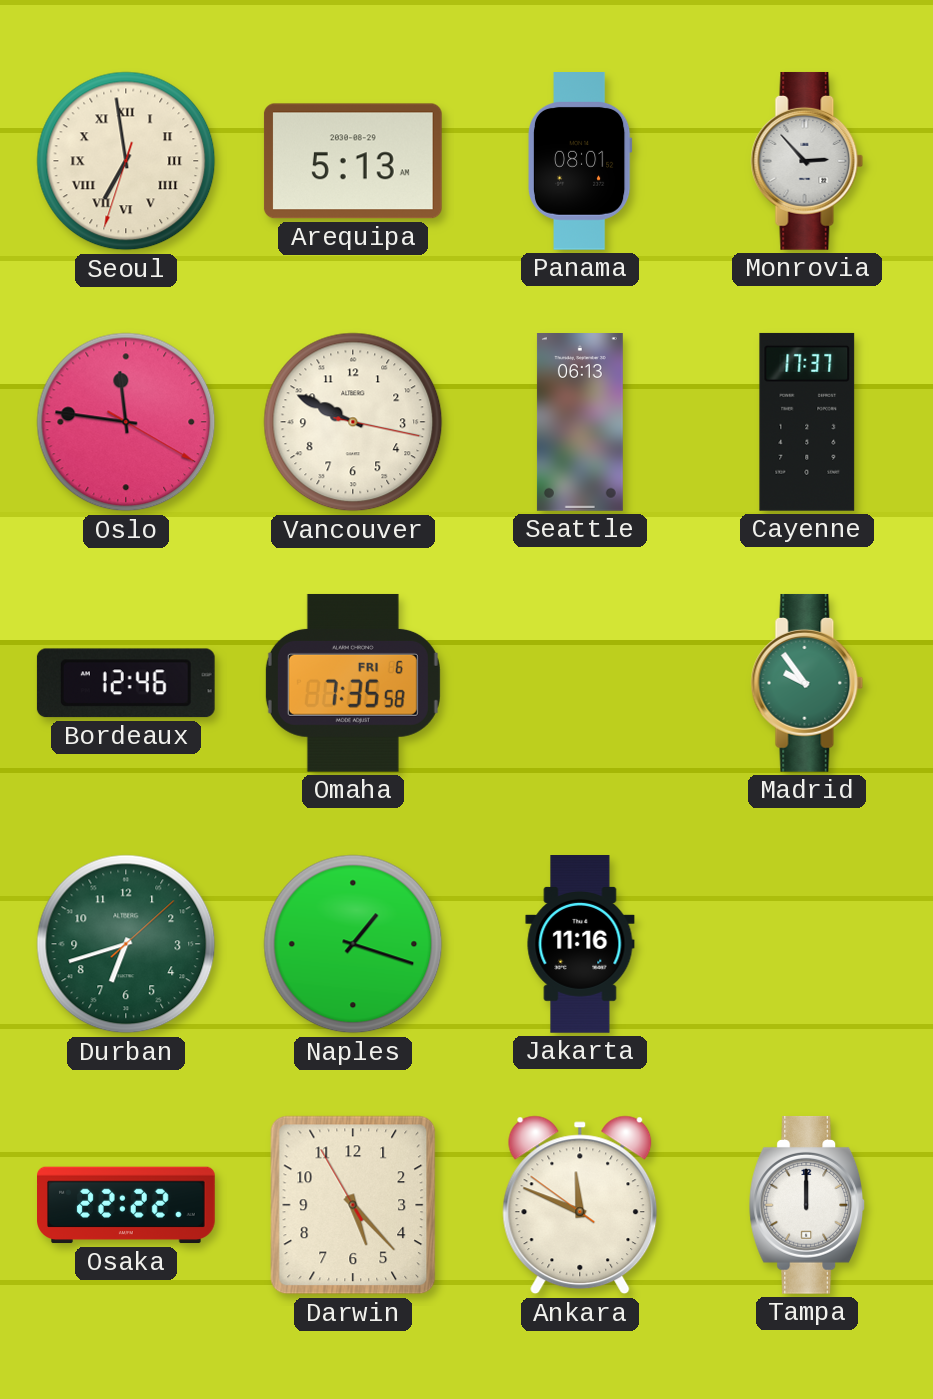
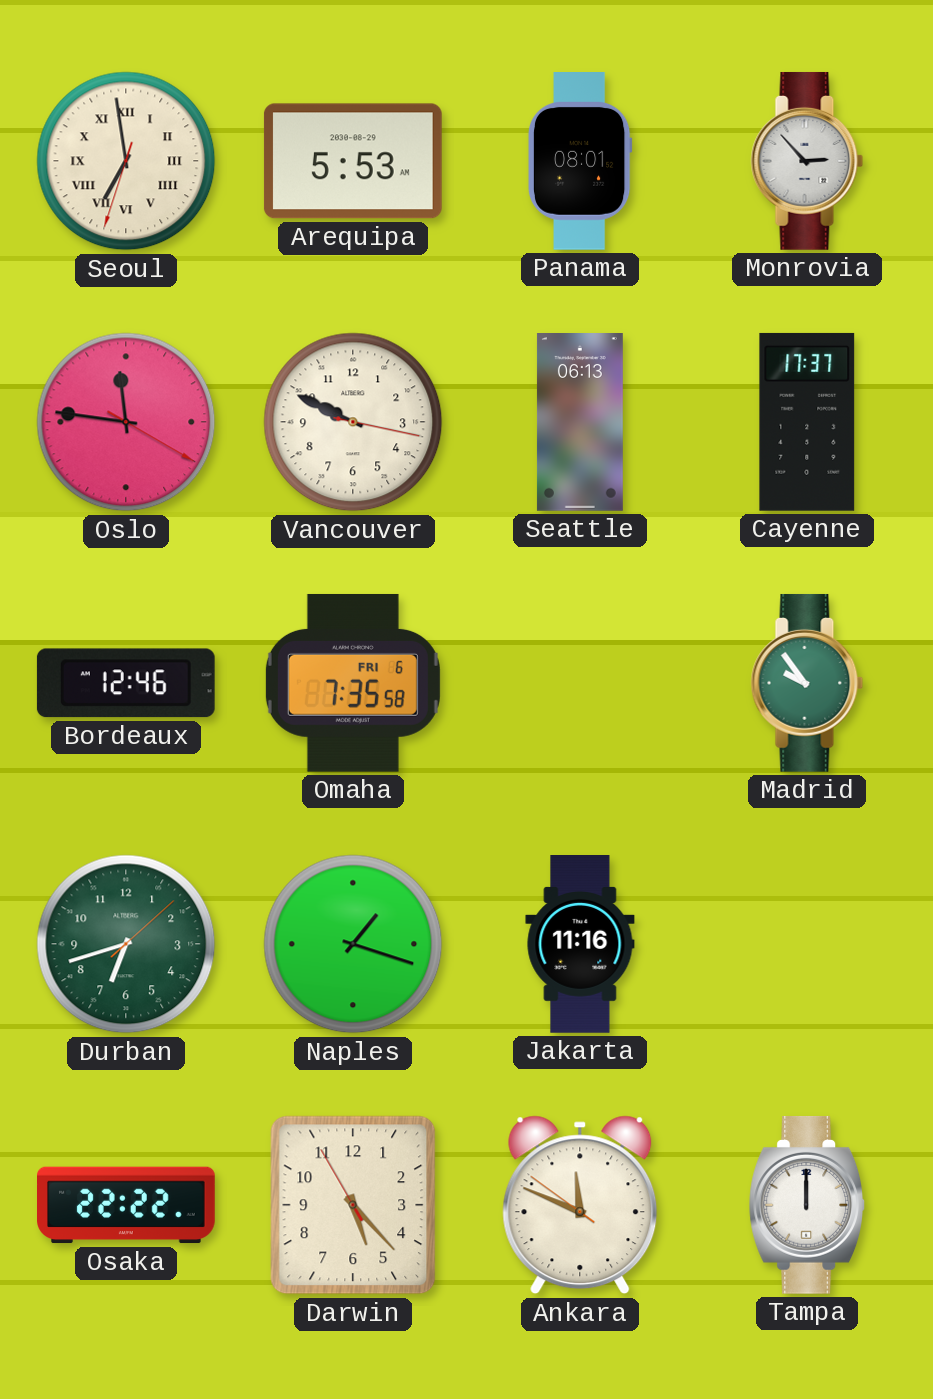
Arequipa: 5:13 -> 5:53
